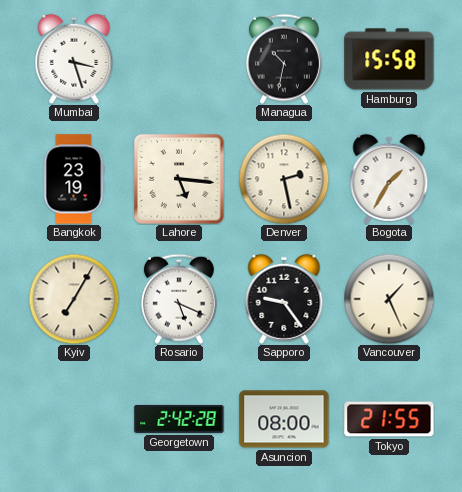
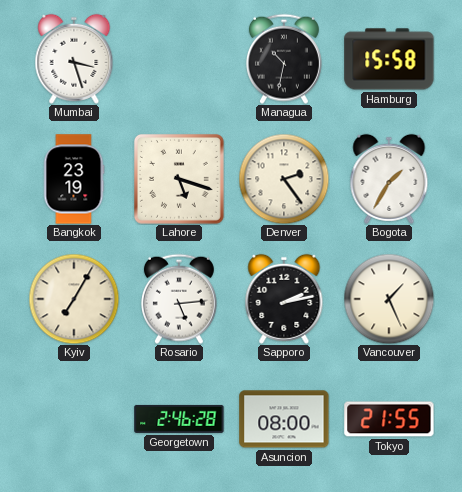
Lahore: 5:16 -> 5:18
Denver: 2:28 -> 2:24
Rosario: 5:19 -> 5:14
Sapporo: 9:24 -> 2:13
Georgetown: 2:42 -> 2:46
